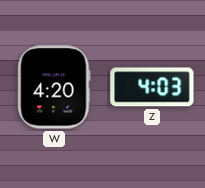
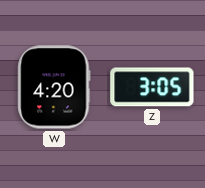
Z: 4:03 -> 3:05
